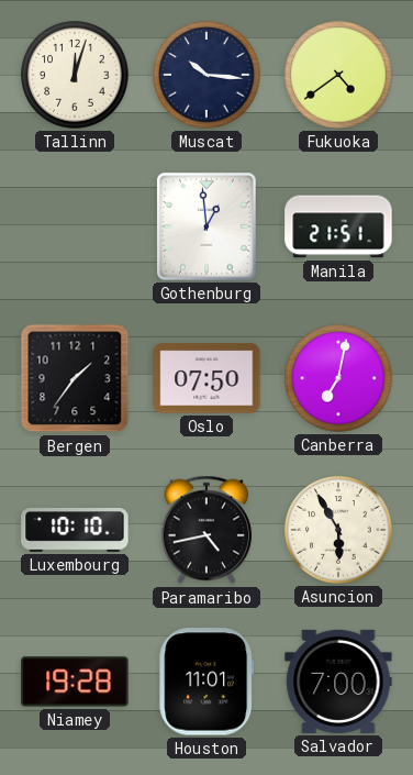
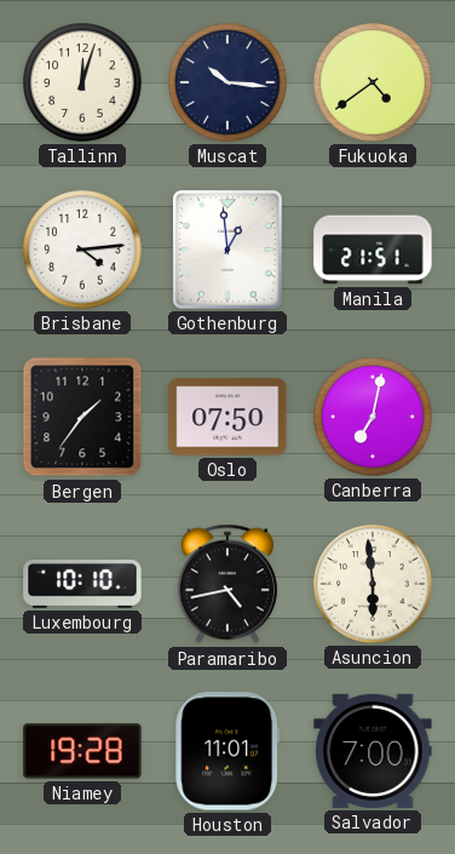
Brisbane: none -> 4:14
Asuncion: 5:55 -> 5:59
